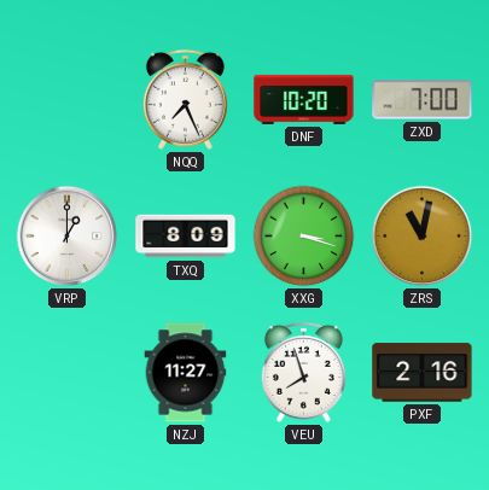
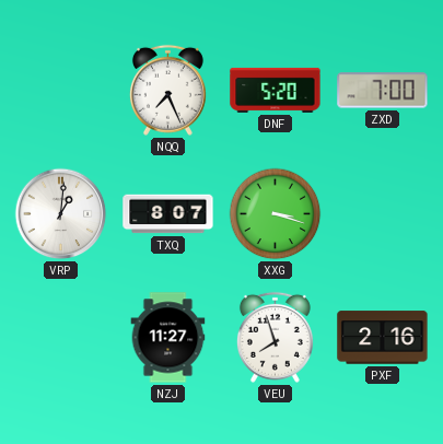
DNF: 10:20 -> 5:20
VRP: 1:00 -> 1:01
TXQ: 8:09 -> 8:07
ZRS: 11:02 -> none
